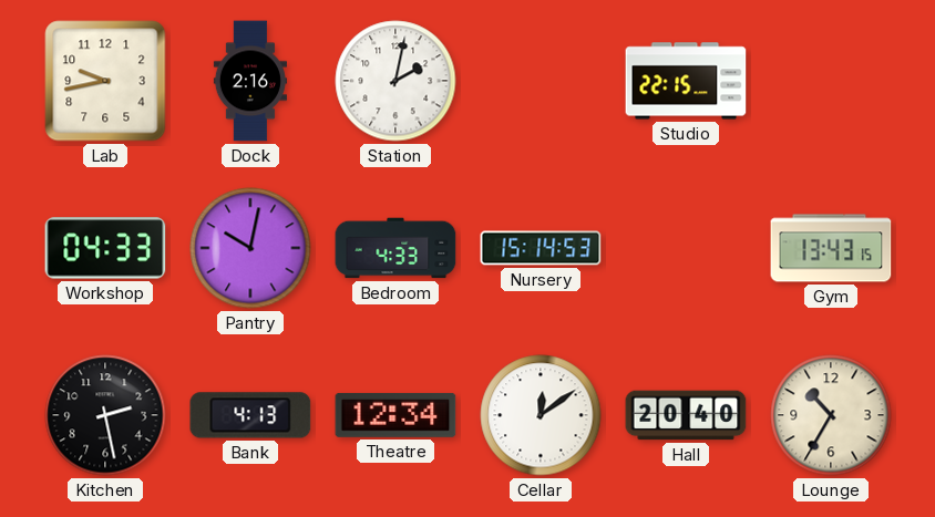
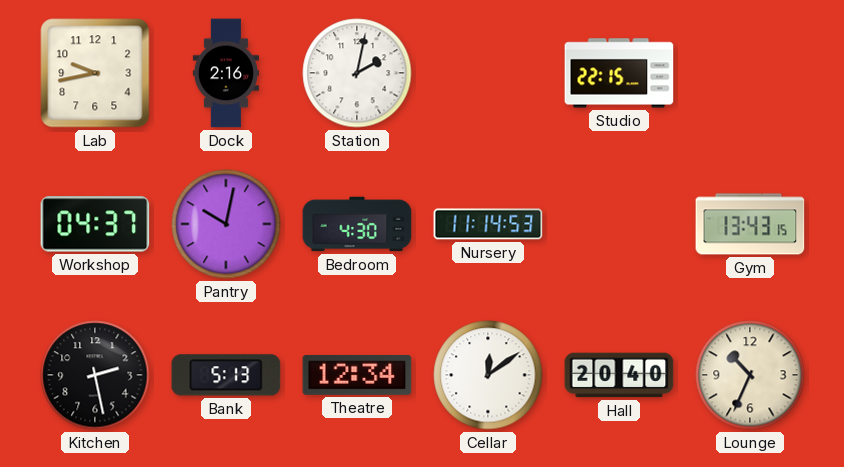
Workshop: 04:33 -> 04:37
Bedroom: 4:33 -> 4:30
Nursery: 15:14 -> 11:14
Bank: 4:13 -> 5:13
Lounge: 10:35 -> 10:34
